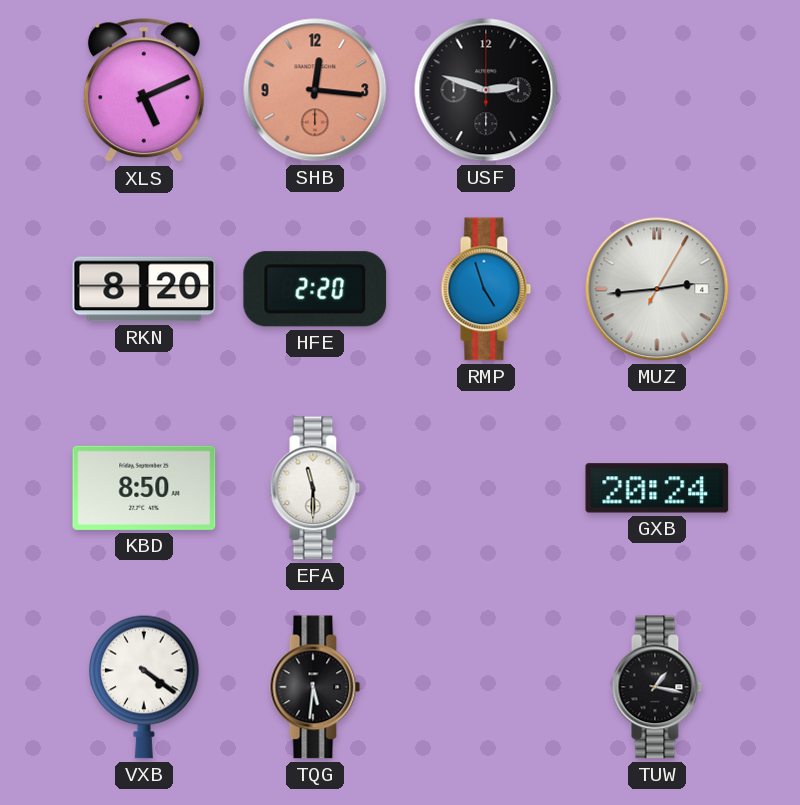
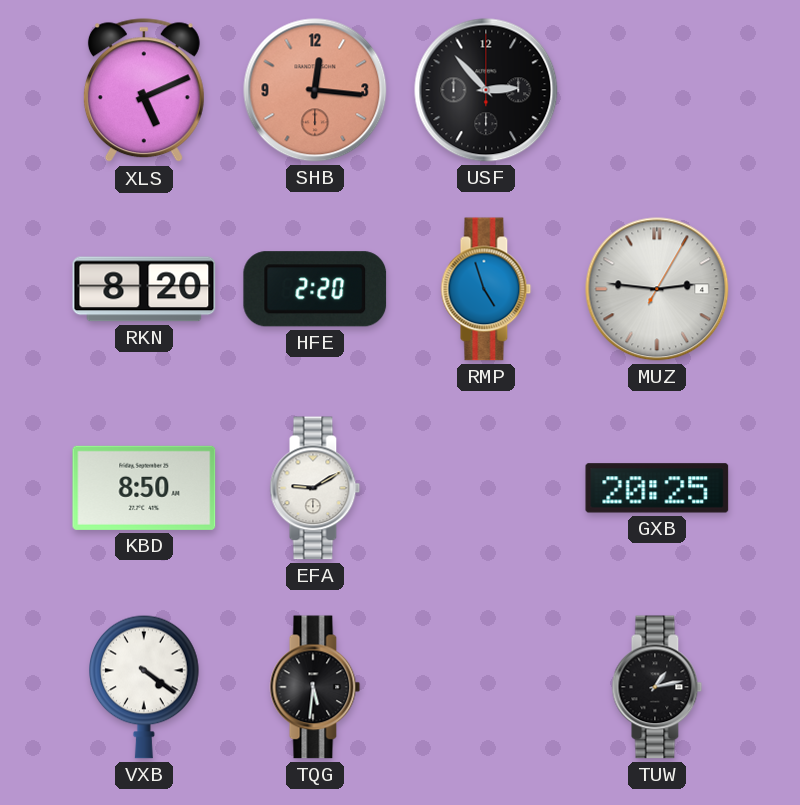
USF: 2:48 -> 2:53
MUZ: 2:44 -> 2:46
EFA: 11:30 -> 9:10
GXB: 20:24 -> 20:25
TUW: 1:17 -> 1:13
